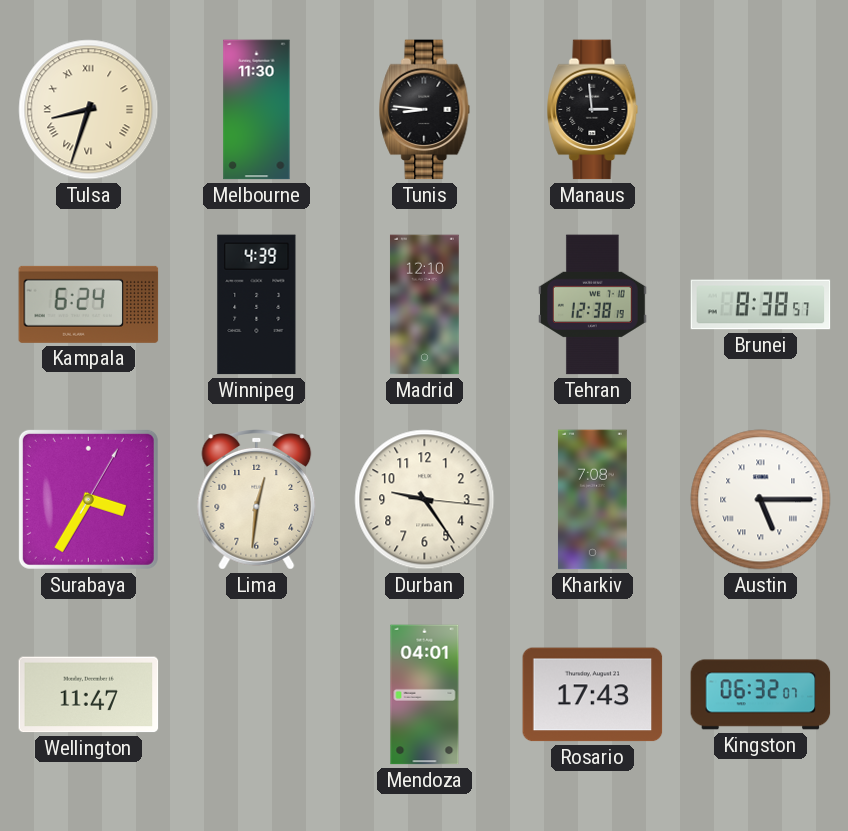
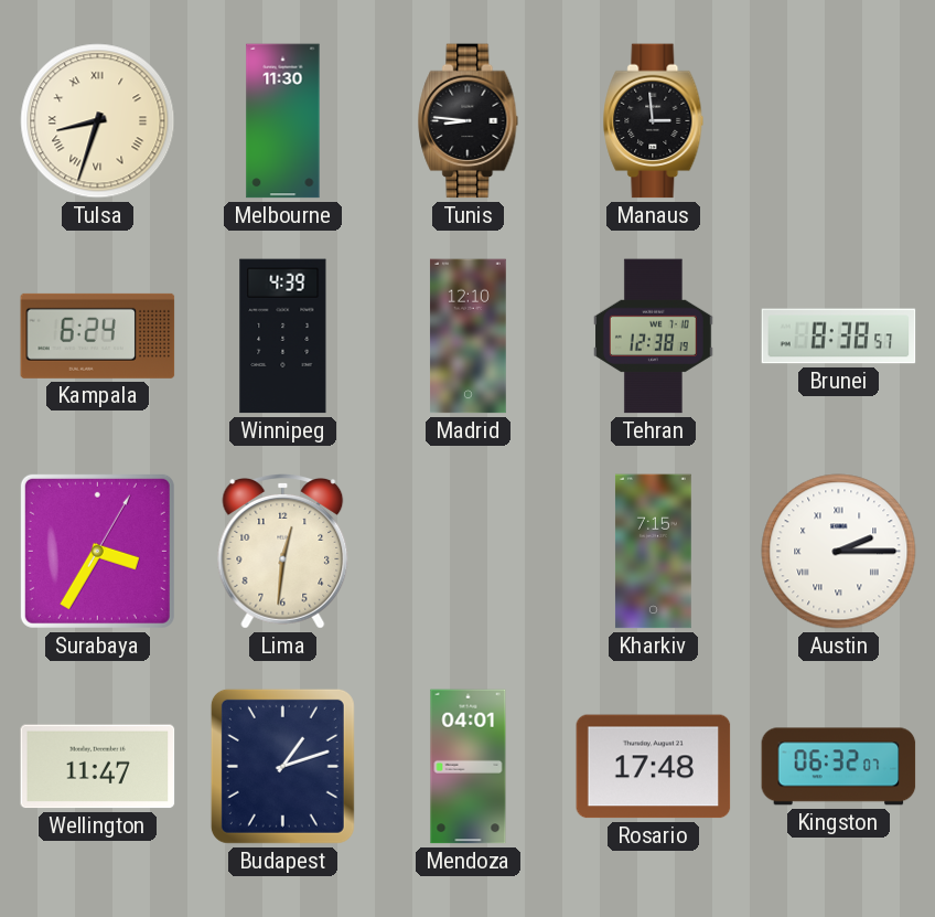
Durban: 9:24 -> none
Kharkiv: 7:08 -> 7:15
Austin: 5:15 -> 2:15
Budapest: none -> 1:12
Rosario: 17:43 -> 17:48
